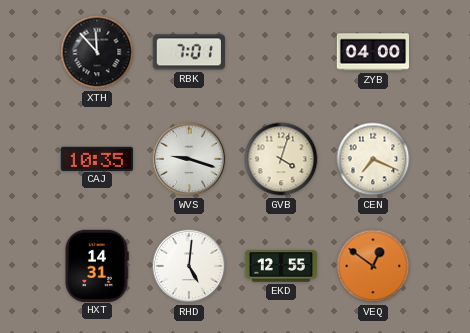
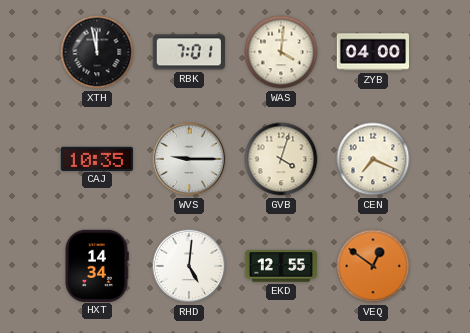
XTH: 11:53 -> 11:58
WAS: none -> 4:01
WVS: 9:18 -> 9:15
HXT: 14:31 -> 14:34
